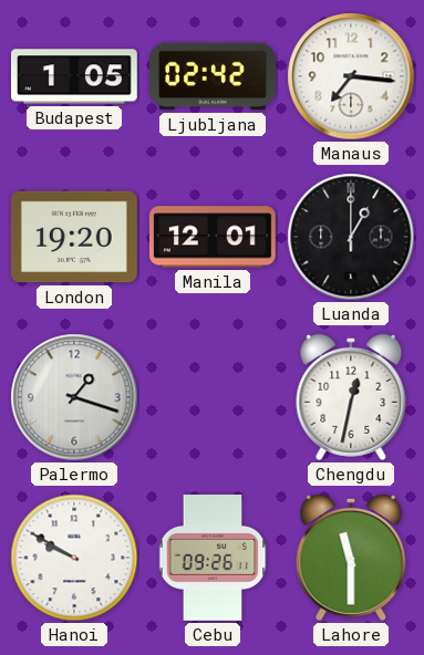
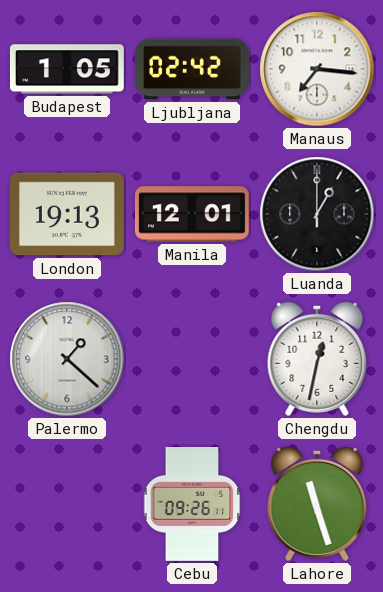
London: 19:20 -> 19:13
Palermo: 1:18 -> 1:22
Hanoi: 9:50 -> none
Lahore: 11:30 -> 11:27
